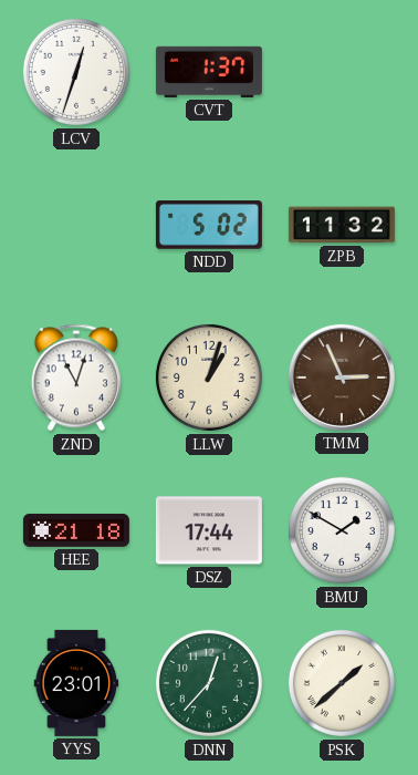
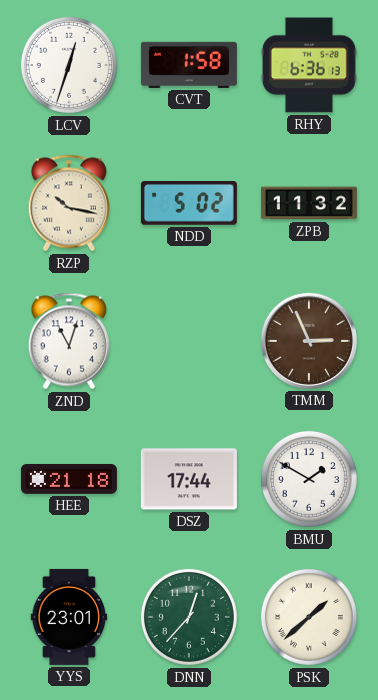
CVT: 1:37 -> 1:58
RHY: none -> 6:36
RZP: none -> 10:17
LLW: 1:03 -> none
